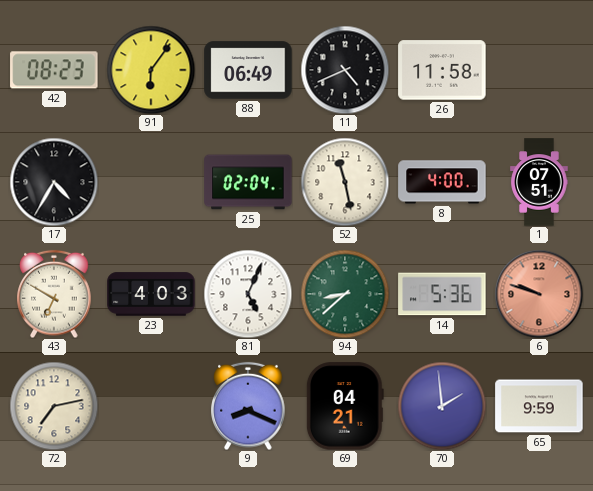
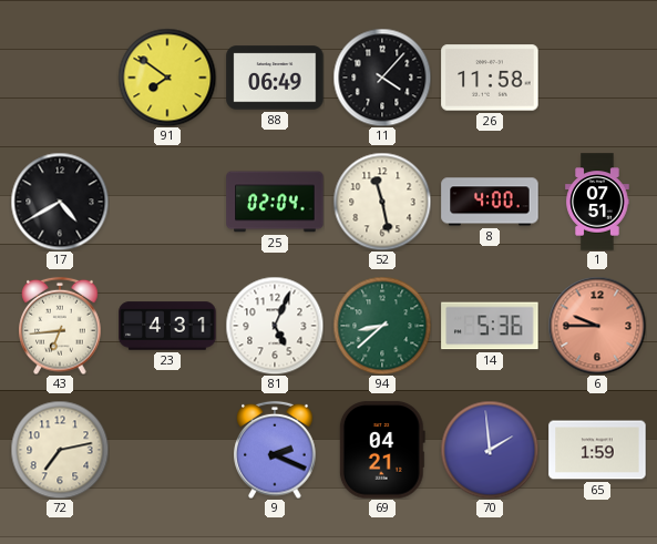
42: 08:23 -> none
91: 6:06 -> 7:51
11: 4:41 -> 4:07
17: 4:35 -> 4:40
43: 6:50 -> 6:44
23: 4:03 -> 4:31
6: 9:48 -> 9:45
9: 8:19 -> 2:19
65: 9:59 -> 1:59
